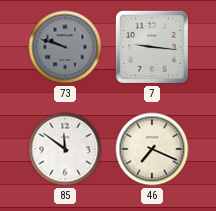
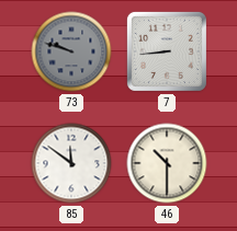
7: 9:16 -> 8:44
46: 7:19 -> 10:30
